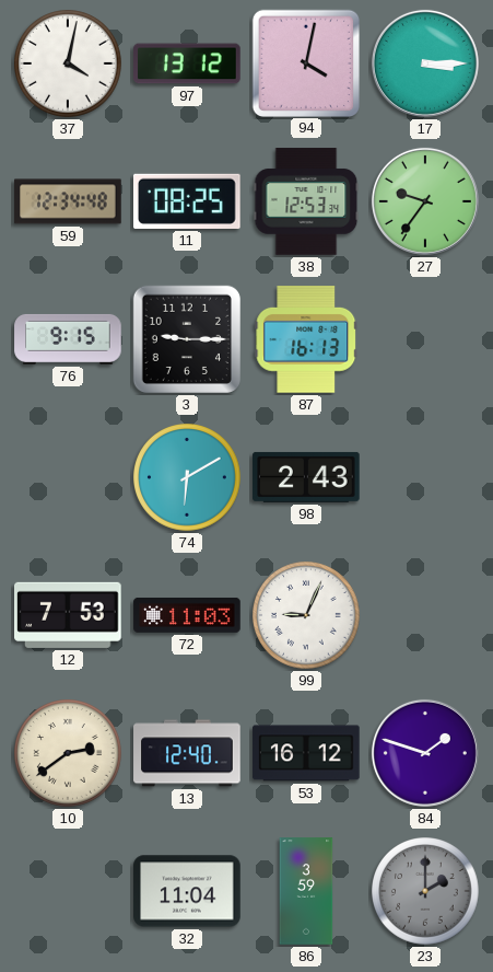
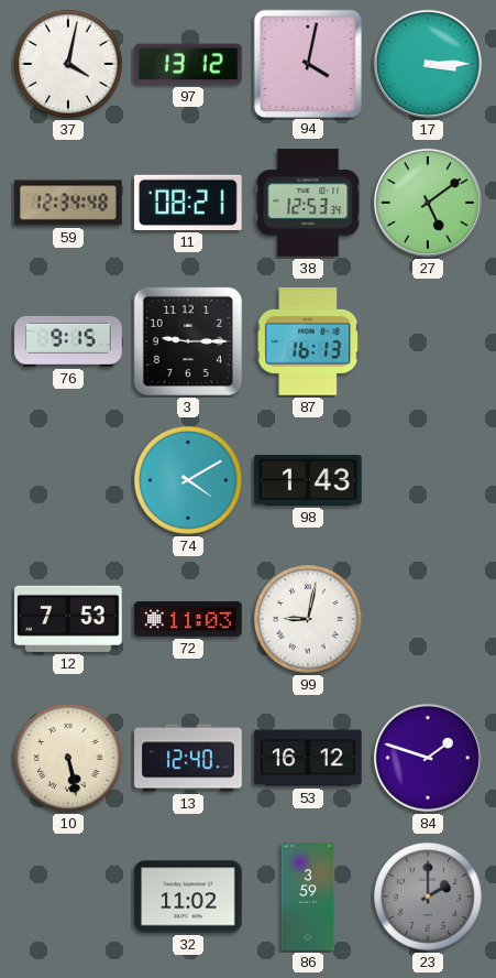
11: 08:25 -> 08:21
27: 9:36 -> 5:09
74: 6:10 -> 4:10
98: 2:43 -> 1:43
99: 9:04 -> 9:02
10: 2:39 -> 5:28
32: 11:04 -> 11:02
